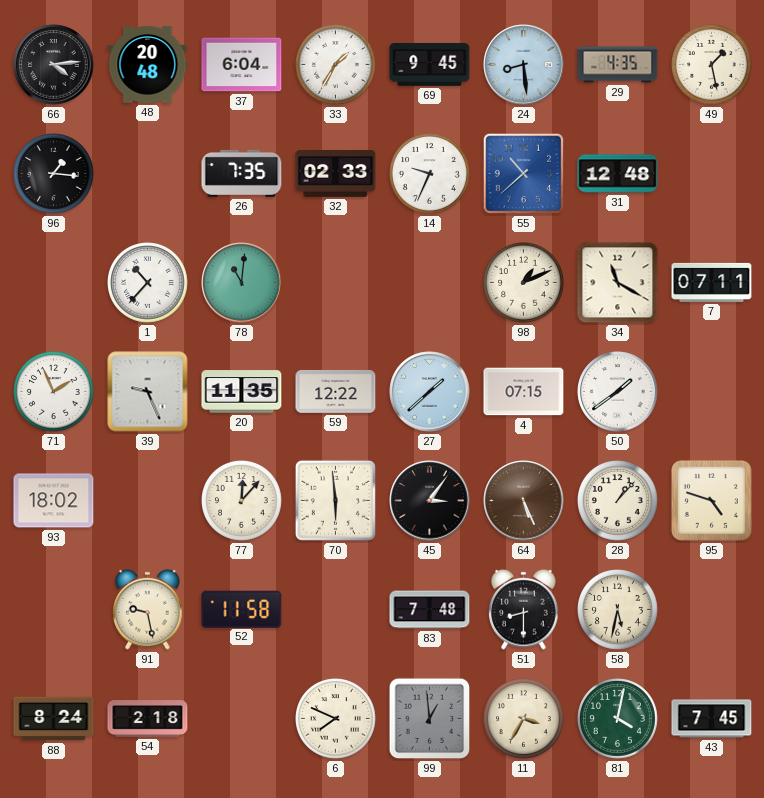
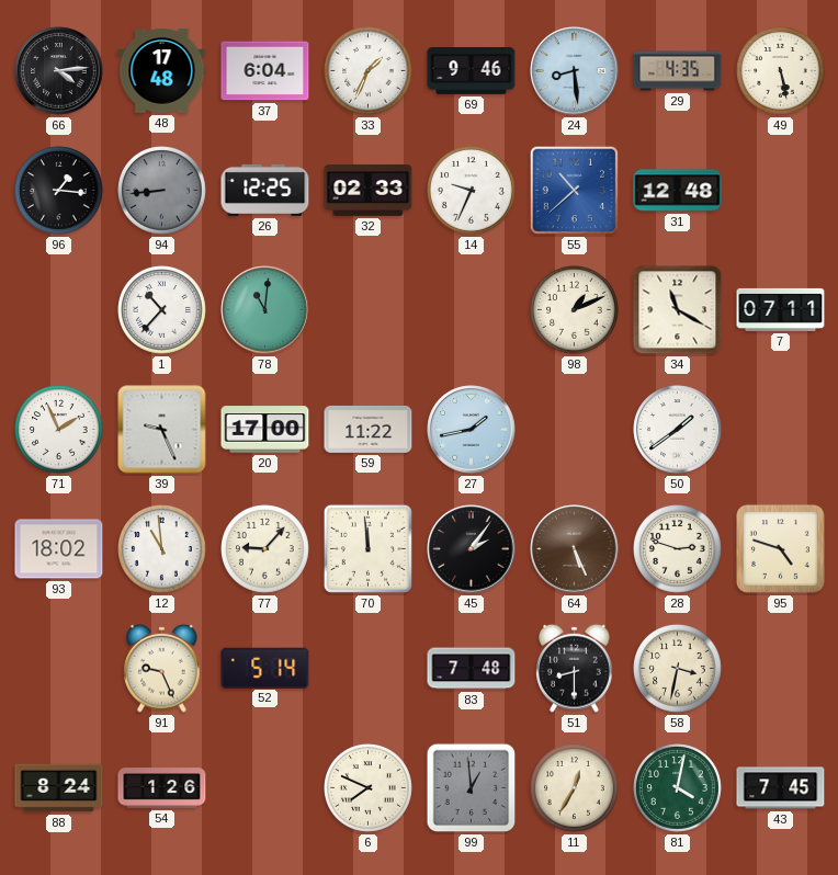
48: 20:48 -> 17:48
33: 1:35 -> 1:34
69: 9:45 -> 9:46
49: 1:28 -> 5:28
94: none -> 8:44
26: 7:35 -> 12:25
20: 11:35 -> 17:00
59: 12:22 -> 11:22
27: 1:38 -> 1:43
4: 07:15 -> none
12: none -> 10:59
77: 12:07 -> 9:07
70: 5:59 -> 11:59
45: 3:06 -> 2:06
28: 1:07 -> 2:48
91: 9:28 -> 9:26
52: 11:58 -> 5:14
58: 5:32 -> 3:32
54: 2:18 -> 1:26
11: 3:35 -> 12:35
